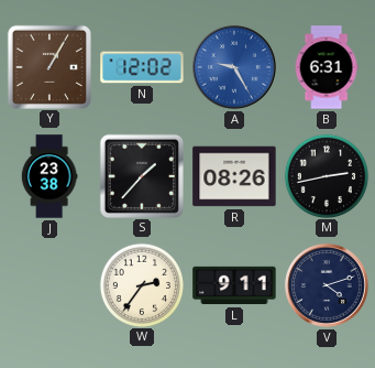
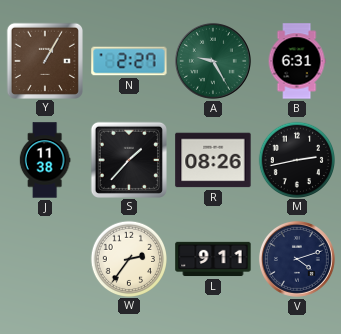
N: 12:02 -> 2:27
A dial: blue -> green
J: 23:38 -> 11:38
